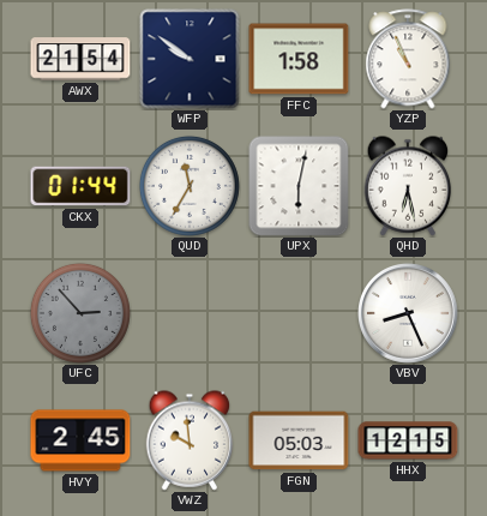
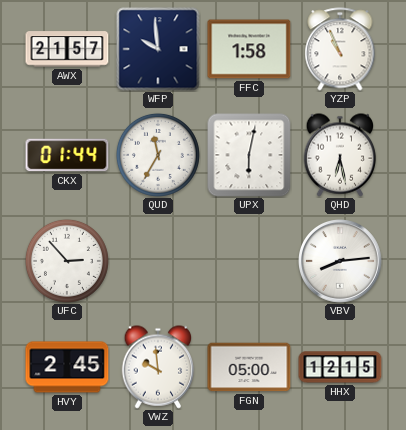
AWX: 21:54 -> 21:57
WFP: 9:51 -> 9:59
UFC dial: grey -> white
VBV: 8:26 -> 8:14
FGN: 05:03 -> 05:00
